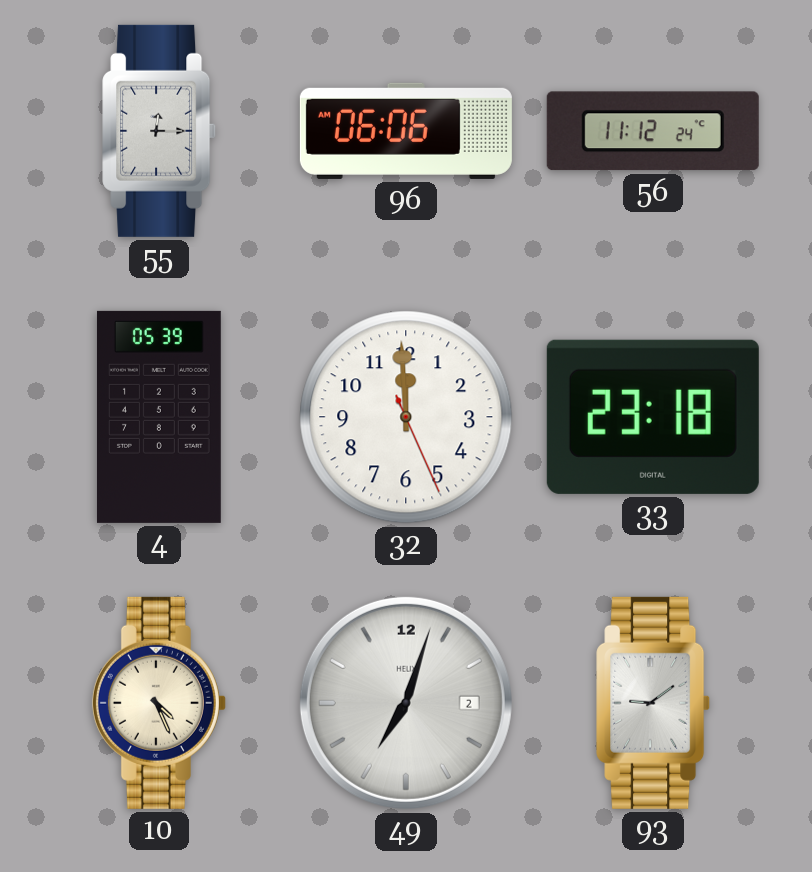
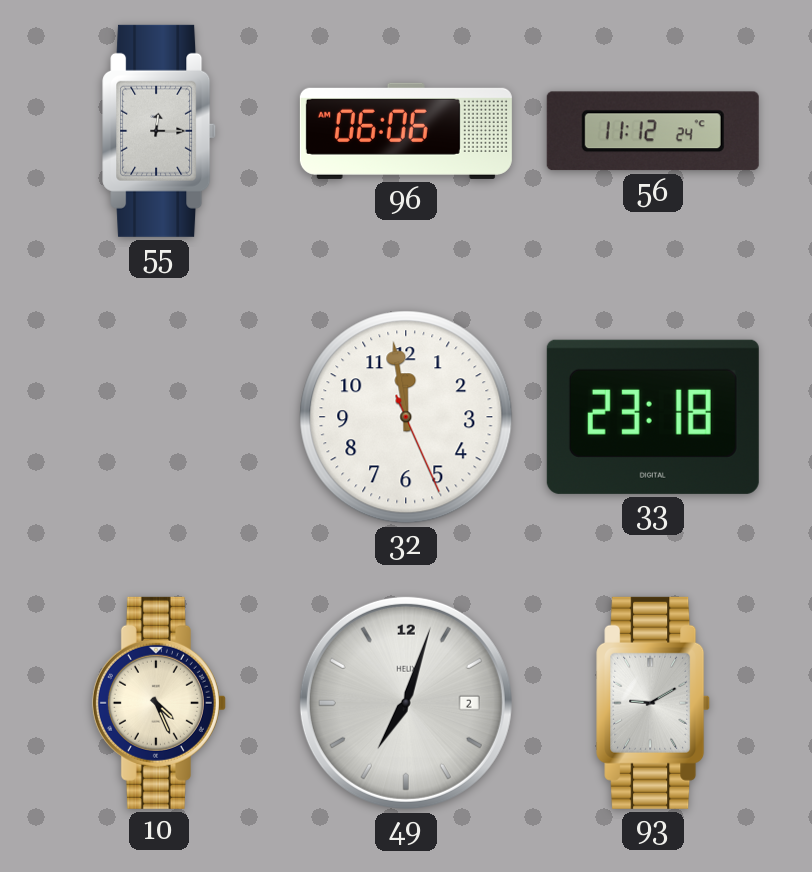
4: 05:39 -> none
32: 11:59 -> 11:58
93: 9:09 -> 9:10
